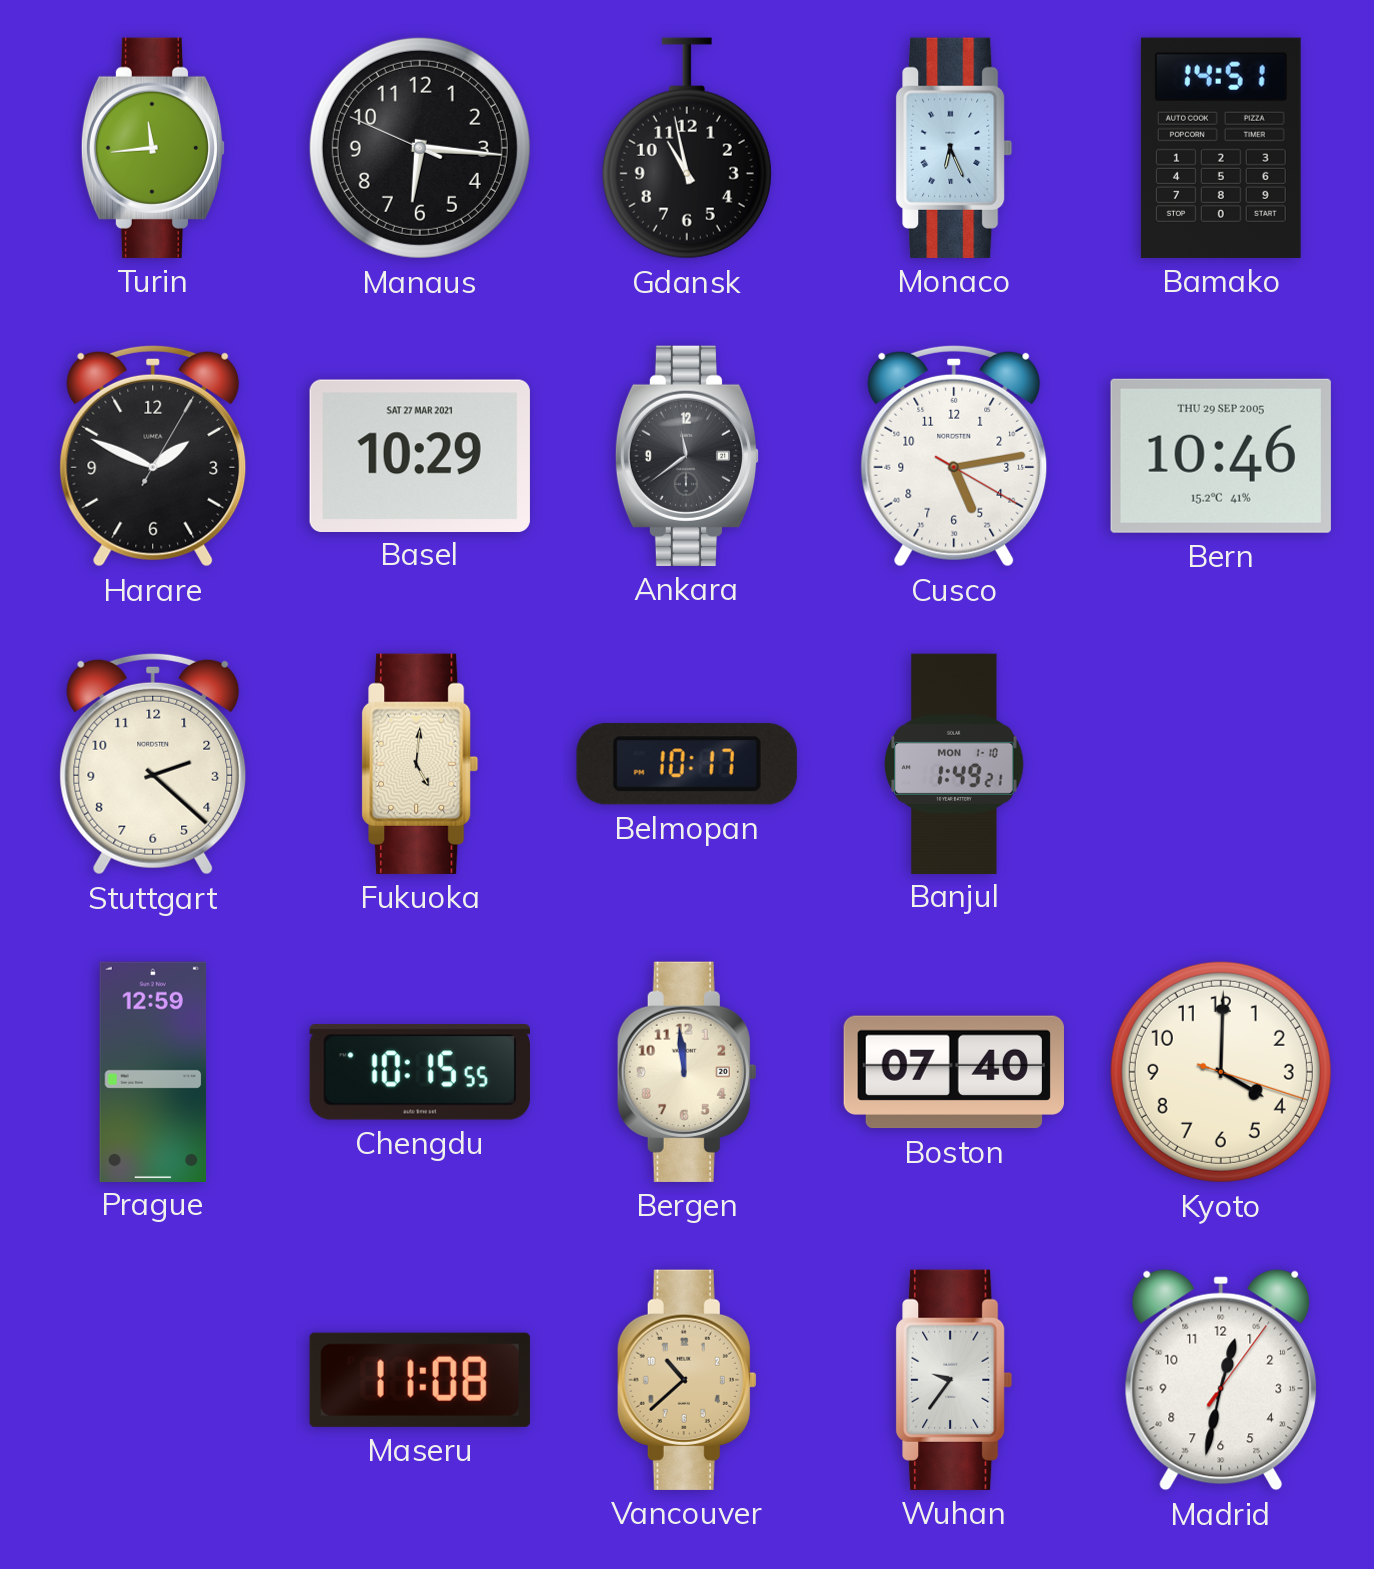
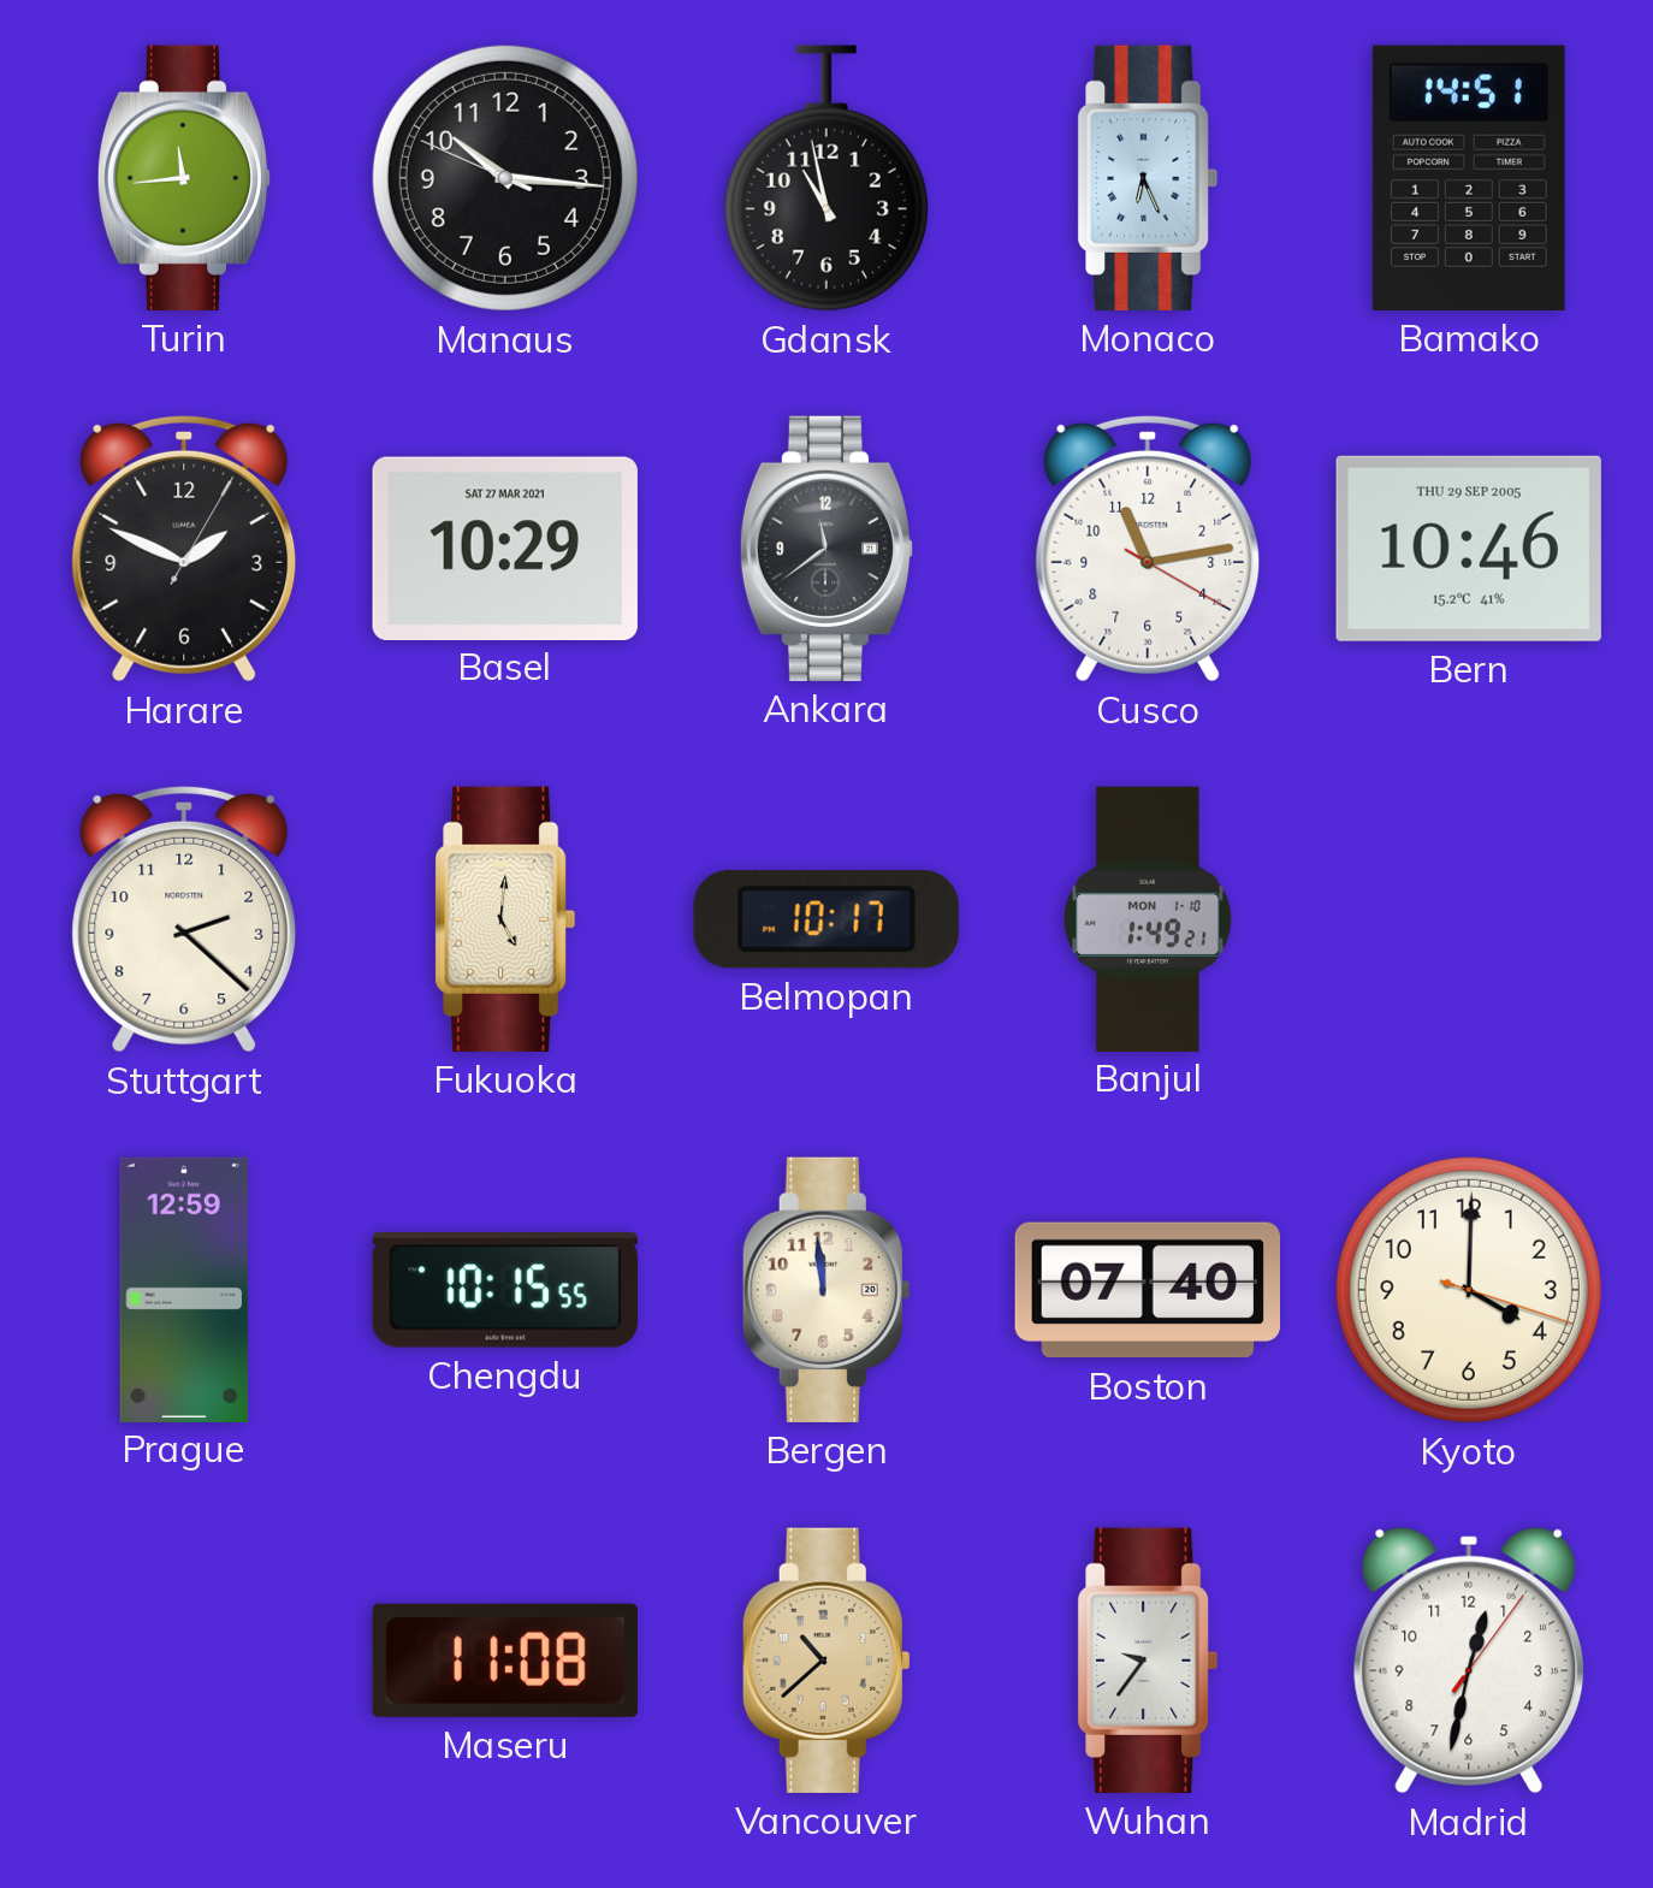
Manaus: 6:15 -> 10:15
Cusco: 5:13 -> 11:13
